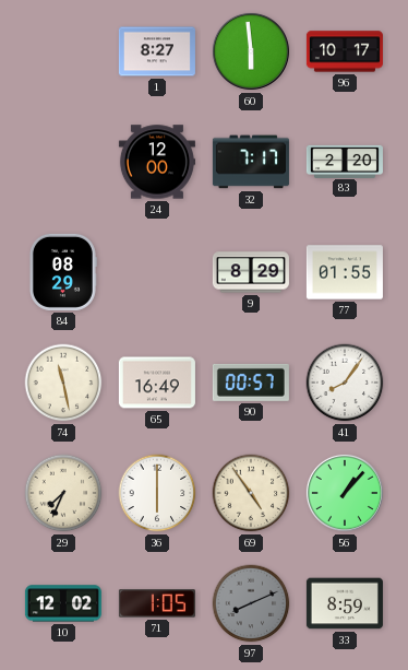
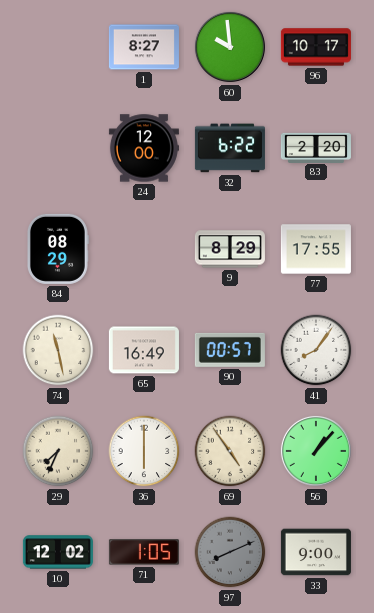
60: 5:59 -> 9:59
32: 7:17 -> 6:22
77: 01:55 -> 17:55
33: 8:59 -> 9:00
